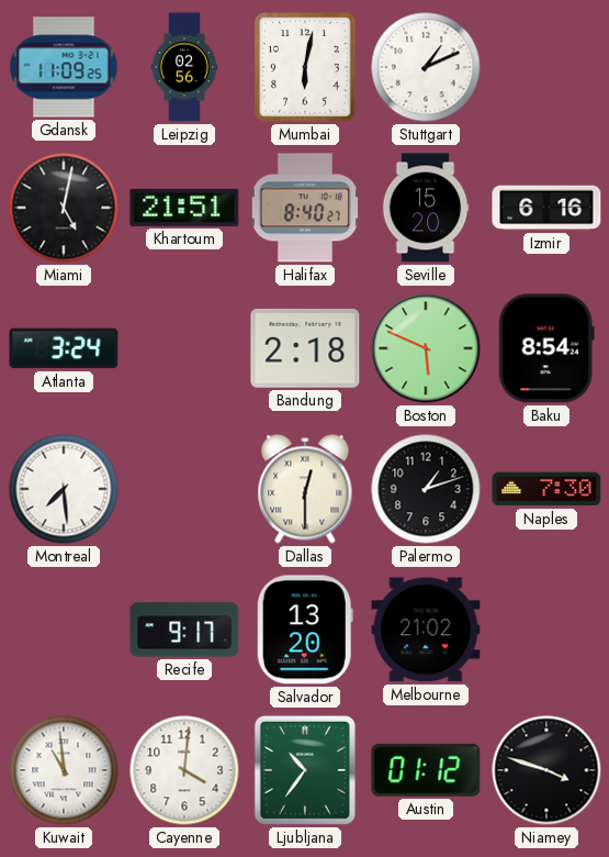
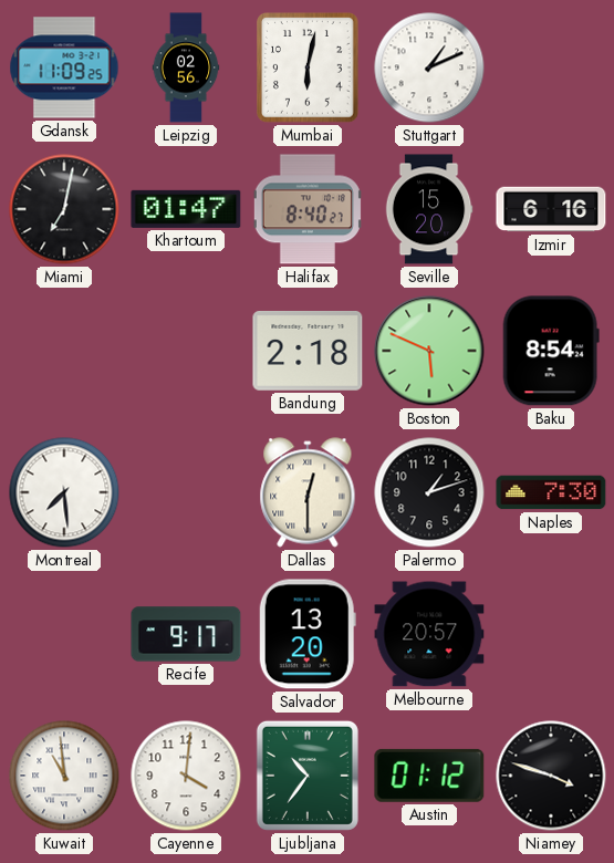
Miami: 5:02 -> 7:02
Khartoum: 21:51 -> 01:47
Atlanta: 3:24 -> none
Melbourne: 21:02 -> 20:57
